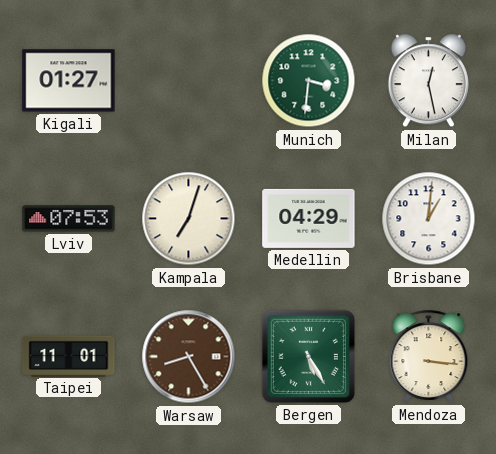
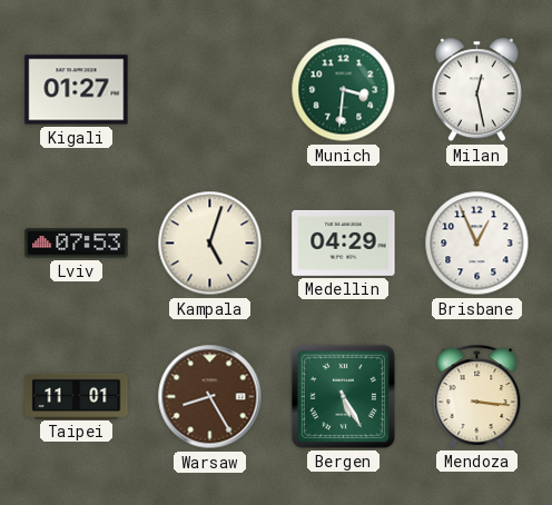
Kampala: 7:03 -> 5:03
Brisbane: 1:01 -> 12:56
